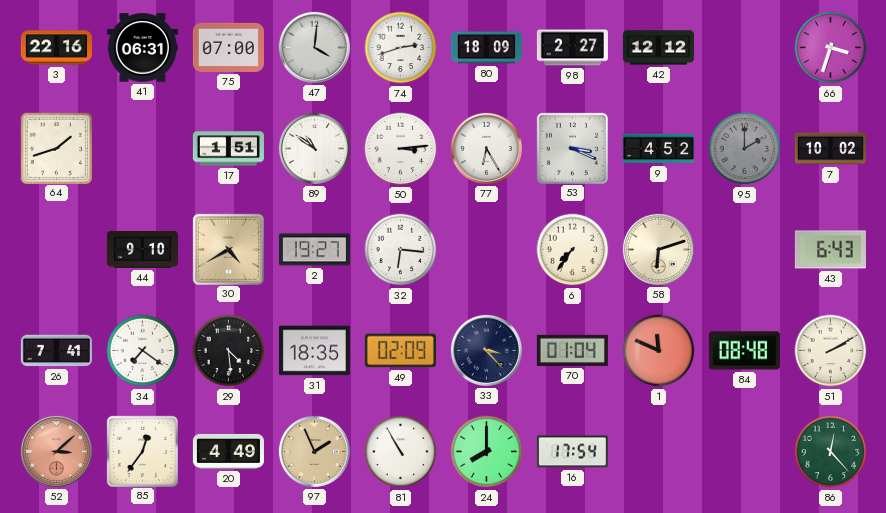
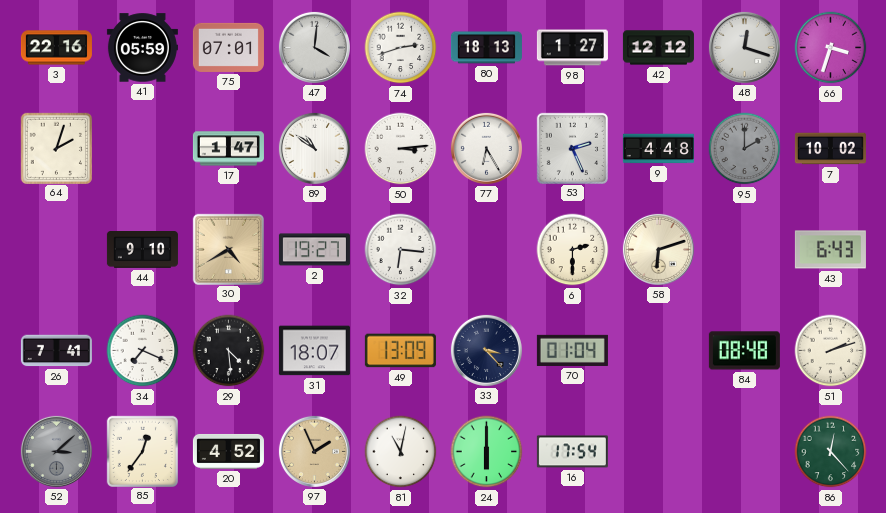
41: 06:31 -> 05:59
75: 07:00 -> 07:01
80: 18:09 -> 18:13
98: 2:27 -> 1:27
48: none -> 12:18
64: 1:42 -> 2:03
17: 1:51 -> 1:47
53: 3:19 -> 2:26
9: 4:52 -> 4:48
6: 7:36 -> 2:30
34: 7:21 -> 7:19
31: 18:35 -> 18:07
49: 02:09 -> 13:09
1: 11:49 -> none
51: 2:10 -> 2:12
52 dial: salmon -> grey
20: 4:49 -> 4:52
81: 10:55 -> 11:02
24: 8:00 -> 6:00
